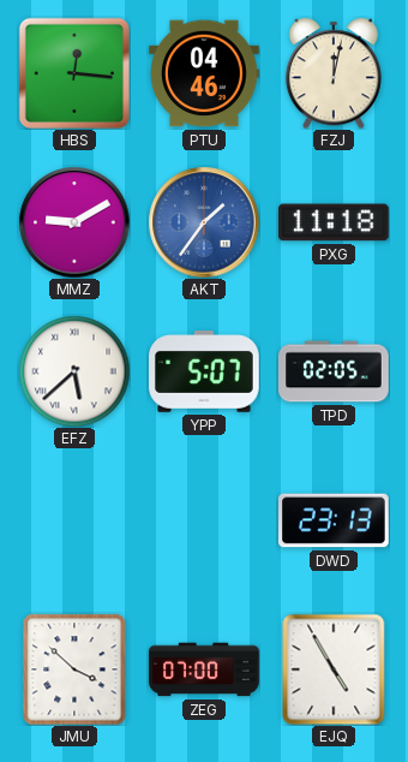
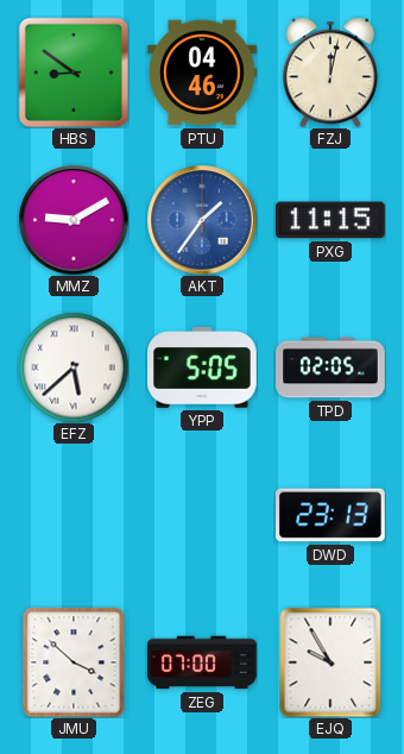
HBS: 12:16 -> 8:51
PXG: 11:18 -> 11:15
YPP: 5:07 -> 5:05
EJQ: 4:55 -> 9:55
